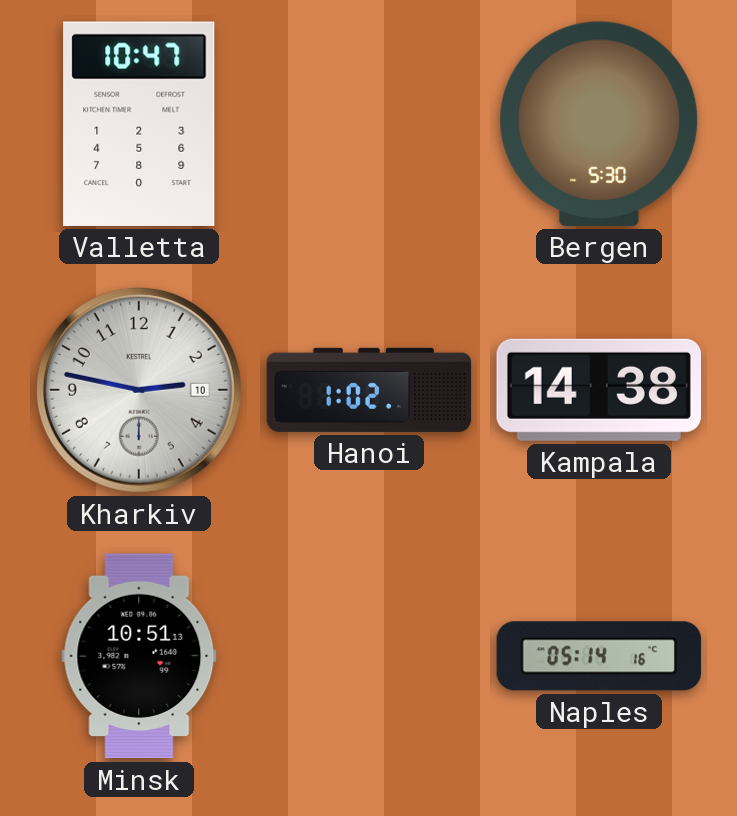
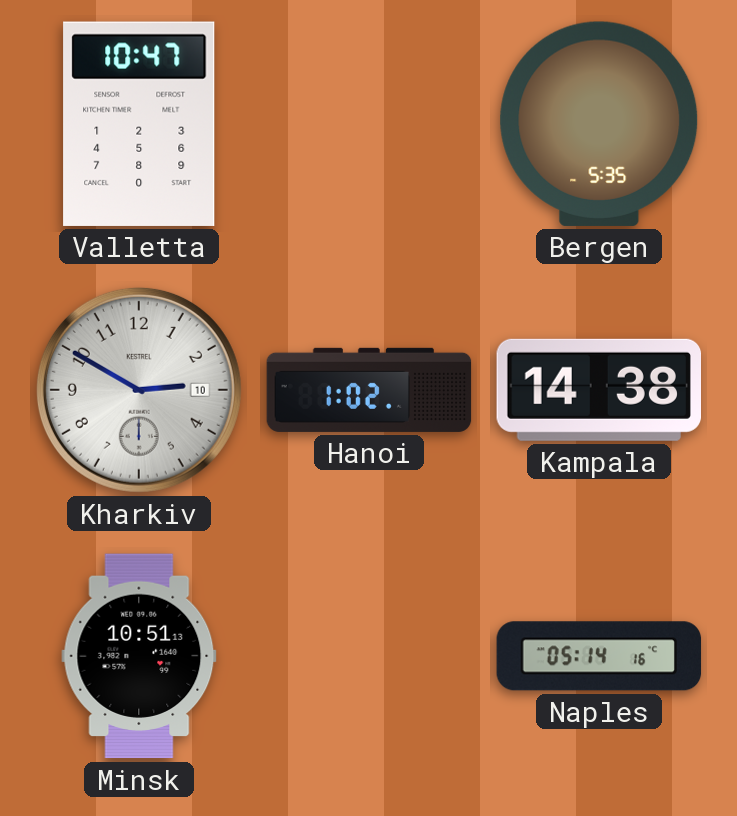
Bergen: 5:30 -> 5:35
Kharkiv: 2:47 -> 2:50
